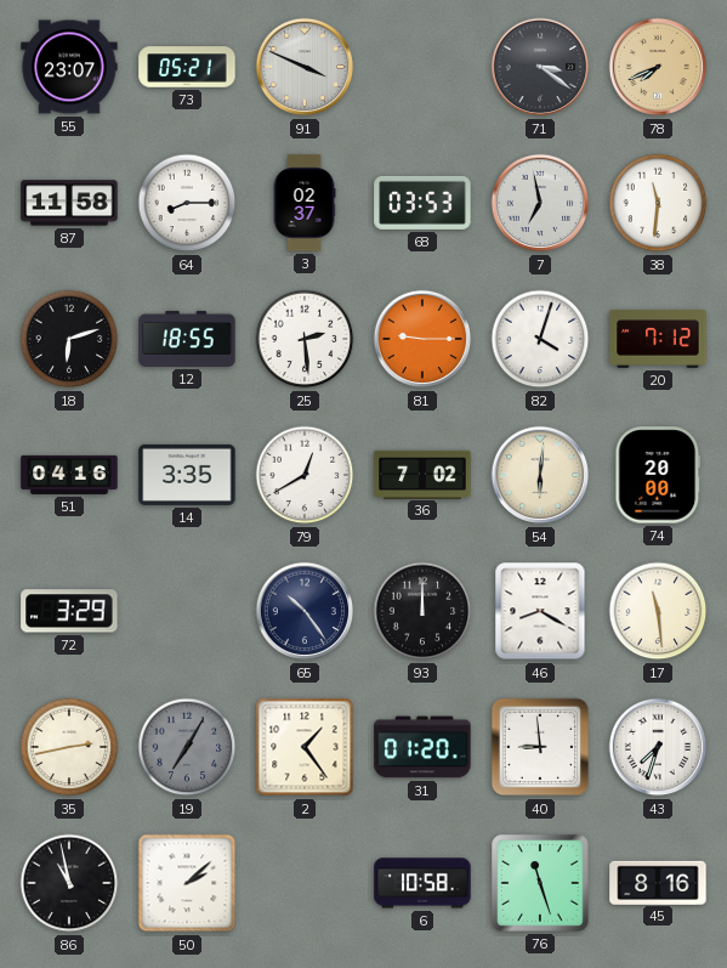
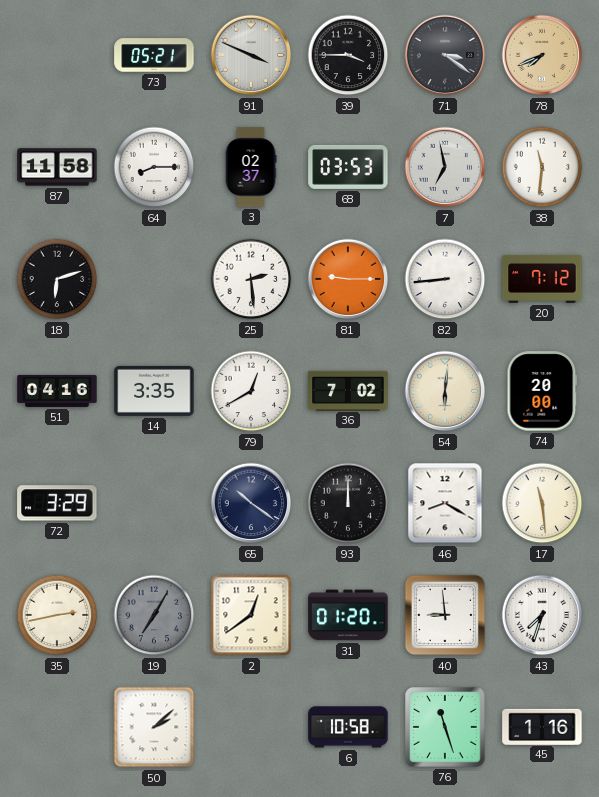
55: 23:07 -> none
39: none -> 3:45
12: 18:55 -> none
82: 4:03 -> 8:44
65: 10:24 -> 10:21
2: 1:24 -> 12:39
86: 10:58 -> none
45: 8:16 -> 1:16
